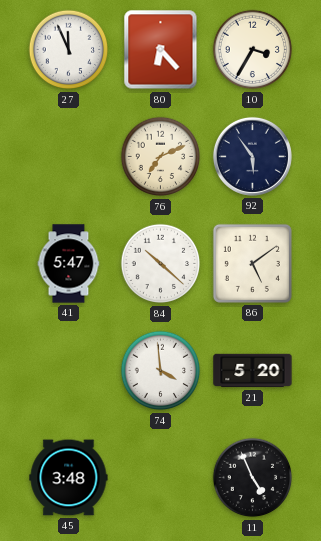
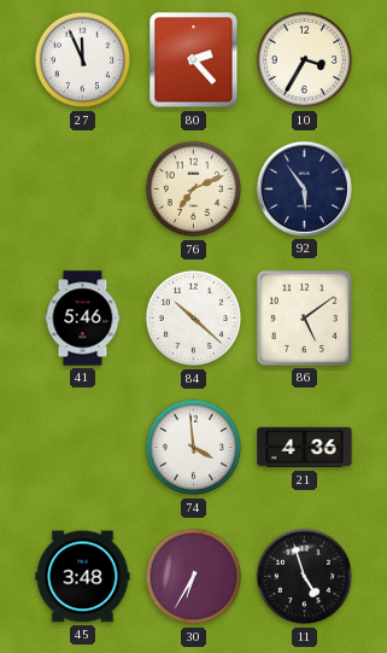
80: 6:23 -> 2:23
41: 5:47 -> 5:46
21: 5:20 -> 4:36
30: none -> 6:35
11: 4:56 -> 4:57
